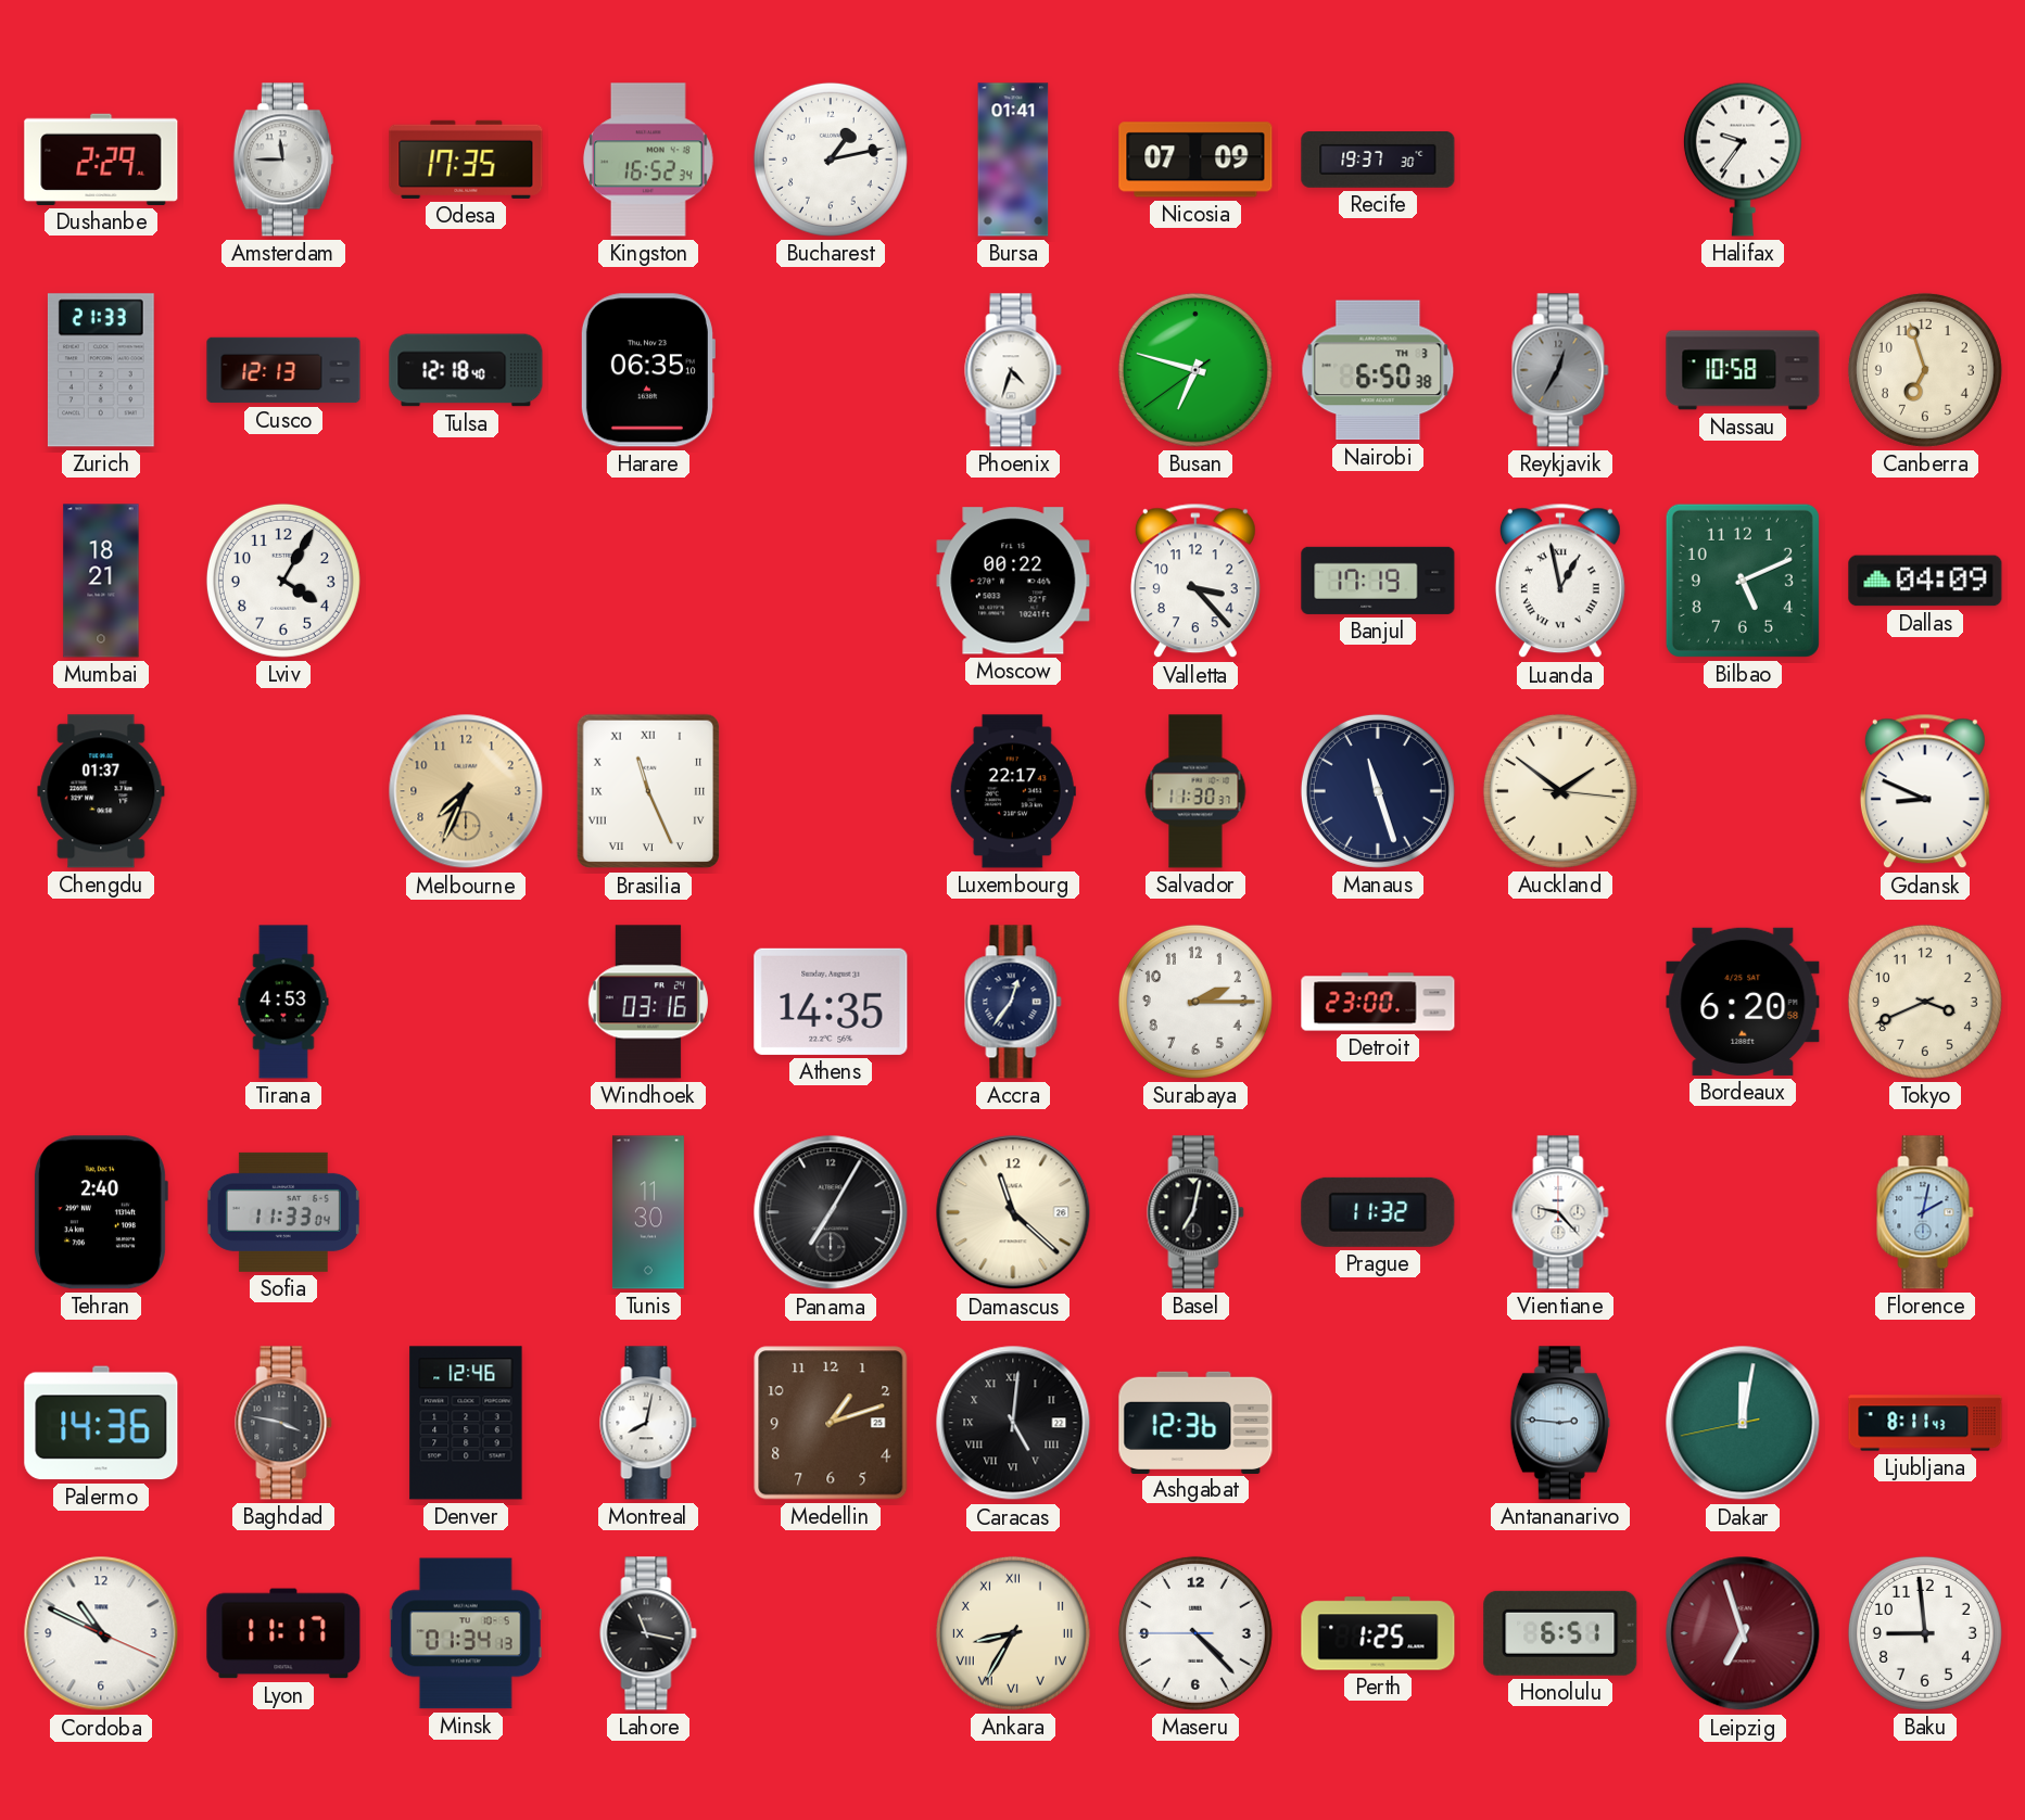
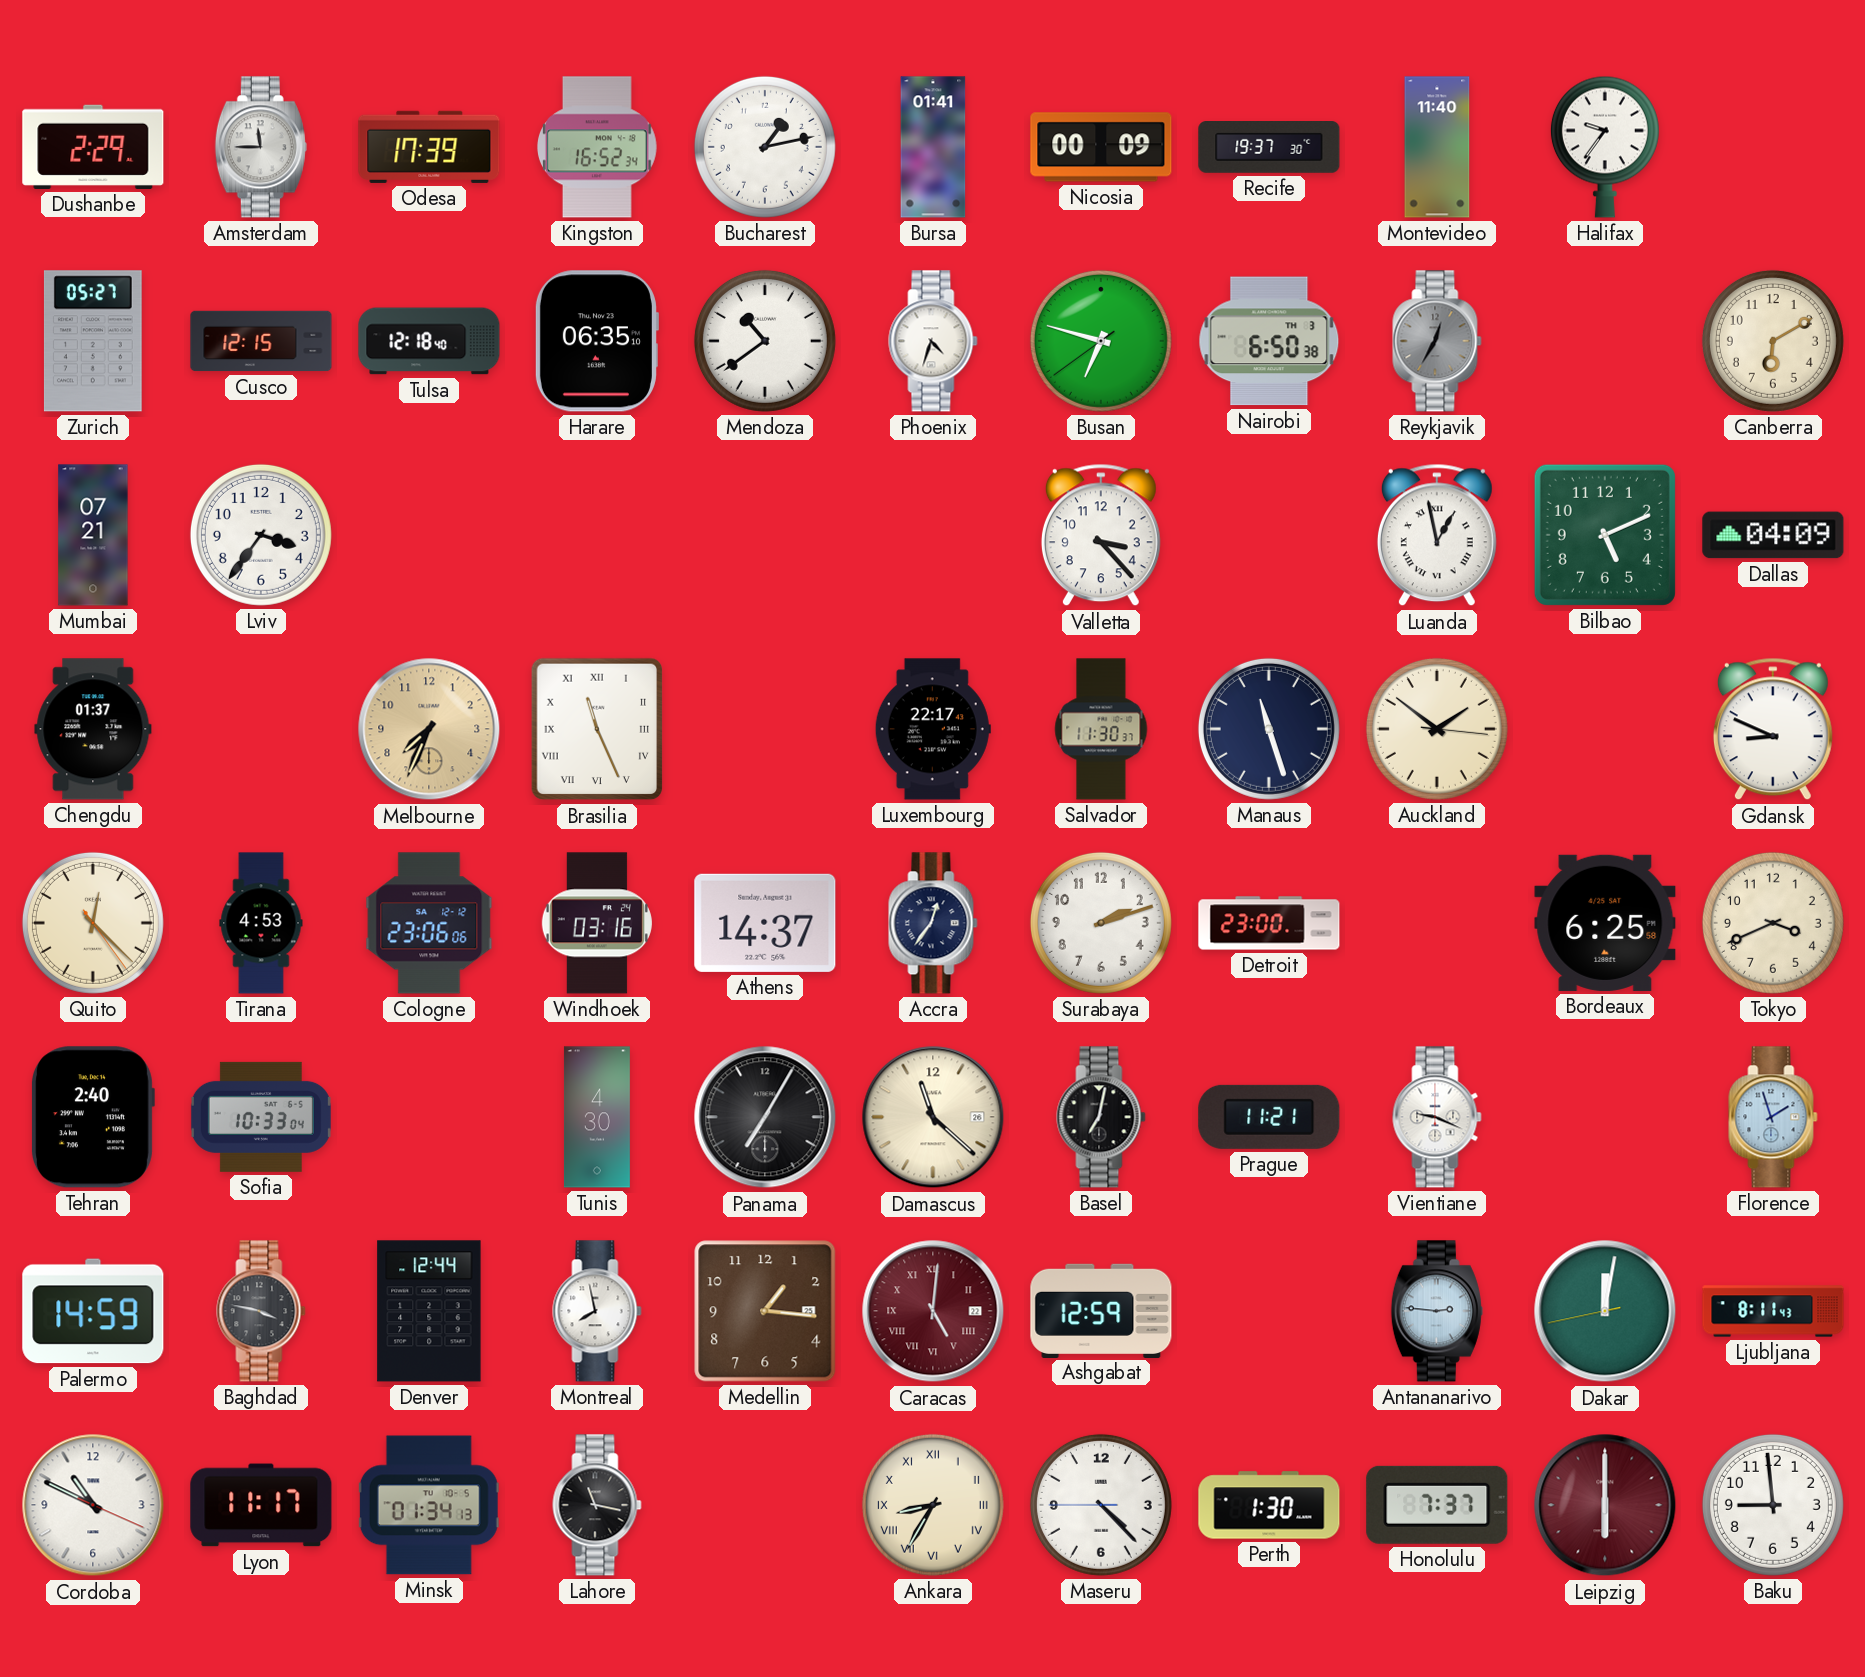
Odesa: 17:35 -> 17:39
Nicosia: 07:09 -> 00:09
Montevideo: none -> 11:40
Zurich: 21:33 -> 05:27
Cusco: 12:13 -> 12:15
Mendoza: none -> 10:39
Nassau: 10:58 -> none
Canberra: 6:57 -> 6:10
Mumbai: 18:21 -> 07:21
Lviv: 4:05 -> 3:36
Moscow: 00:22 -> none
Banjul: 17:19 -> none
Quito: none -> 12:22
Cologne: none -> 23:06
Athens: 14:35 -> 14:37
Surabaya: 2:15 -> 2:12
Bordeaux: 6:20 -> 6:25
Sofia: 11:33 -> 10:33
Tunis: 11:30 -> 4:30
Prague: 11:32 -> 11:21
Vientiane: 9:23 -> 9:19
Florence: 2:02 -> 1:57
Palermo: 14:36 -> 14:59
Denver: 12:46 -> 12:44
Montreal: 8:02 -> 7:58
Medellin: 1:12 -> 1:16
Caracas dial: black -> burgundy
Ashgabat: 12:36 -> 12:59
Perth: 1:25 -> 1:30
Honolulu: 6:51 -> 7:37
Leipzig: 6:57 -> 6:00
